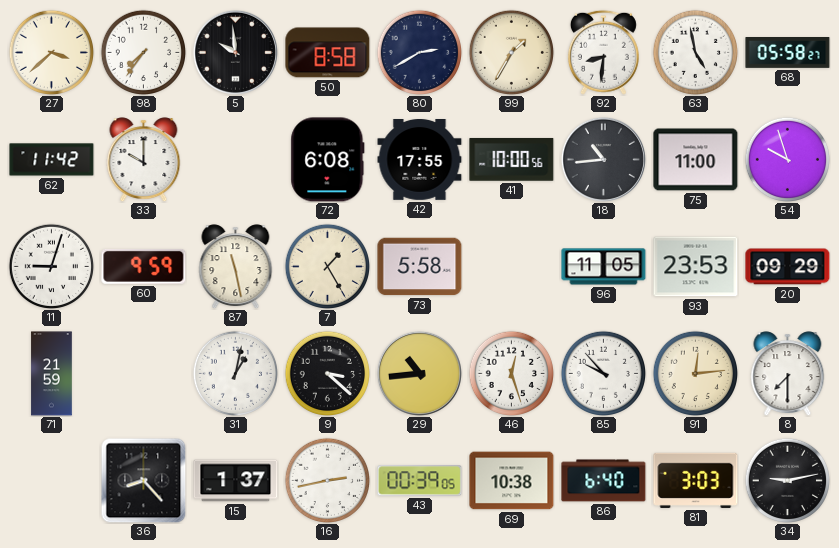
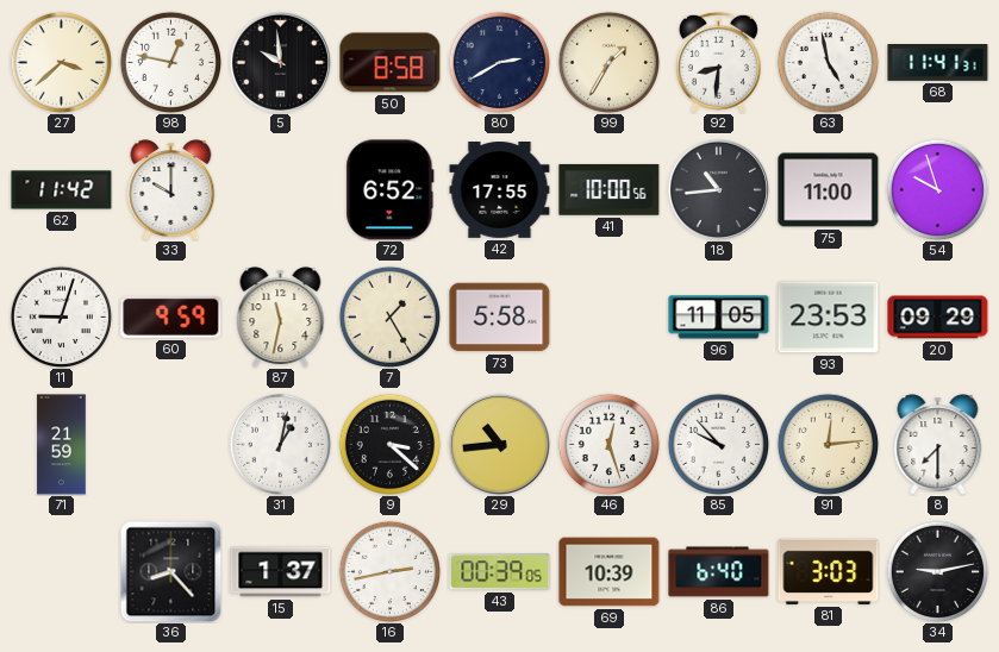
98: 7:36 -> 12:47
68: 05:58 -> 11:41
72: 6:08 -> 6:52
87: 11:28 -> 11:32
69: 10:38 -> 10:39
